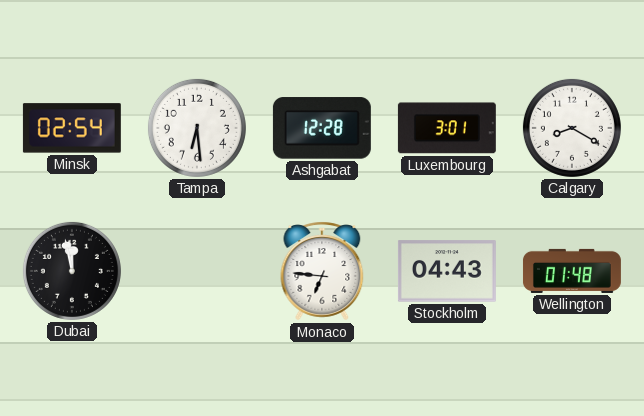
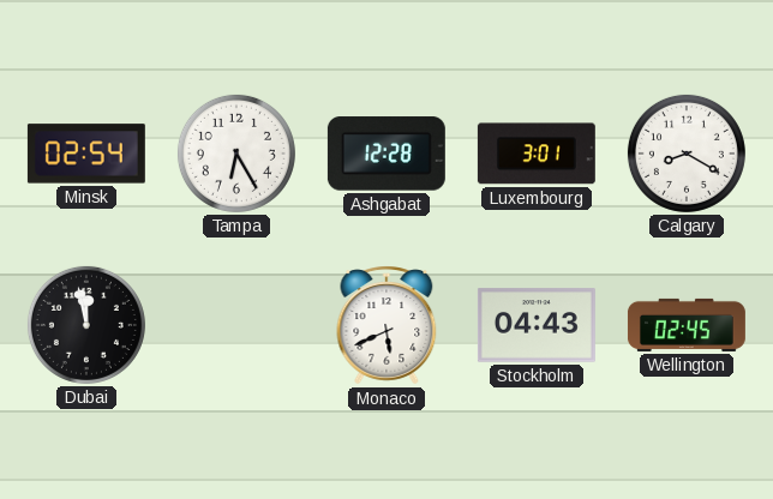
Tampa: 6:29 -> 6:25
Monaco: 6:46 -> 5:41
Wellington: 01:48 -> 02:45
